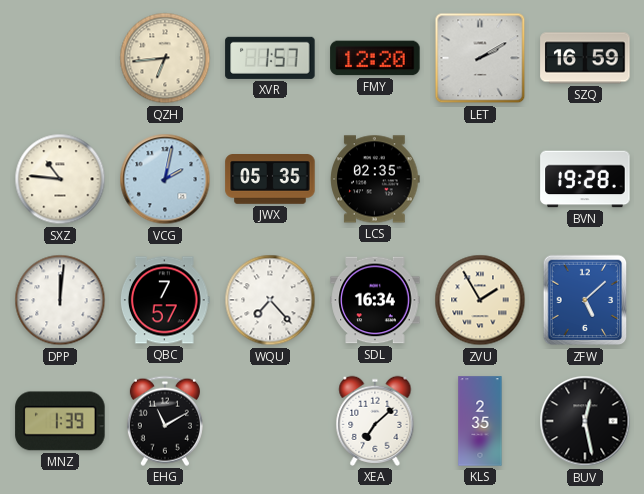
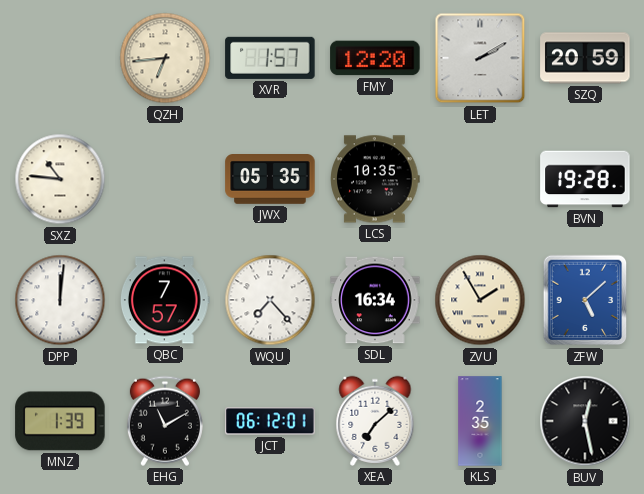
SZQ: 16:59 -> 20:59
VCG: 2:02 -> none
LCS: 02:35 -> 10:35
JCT: none -> 06:12
